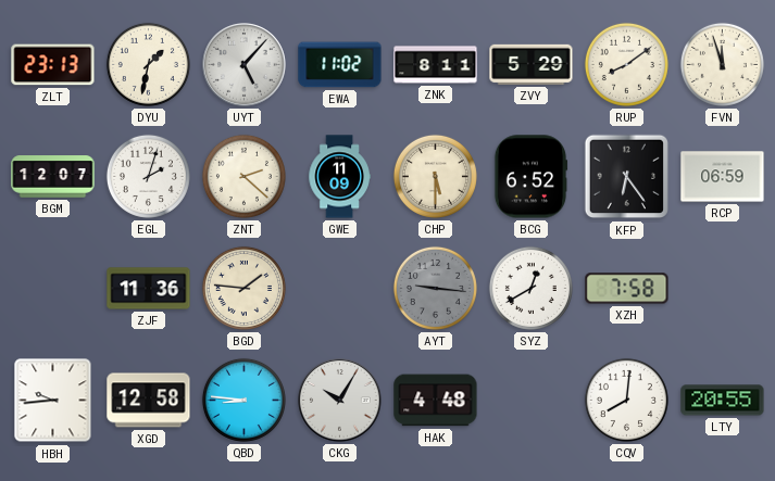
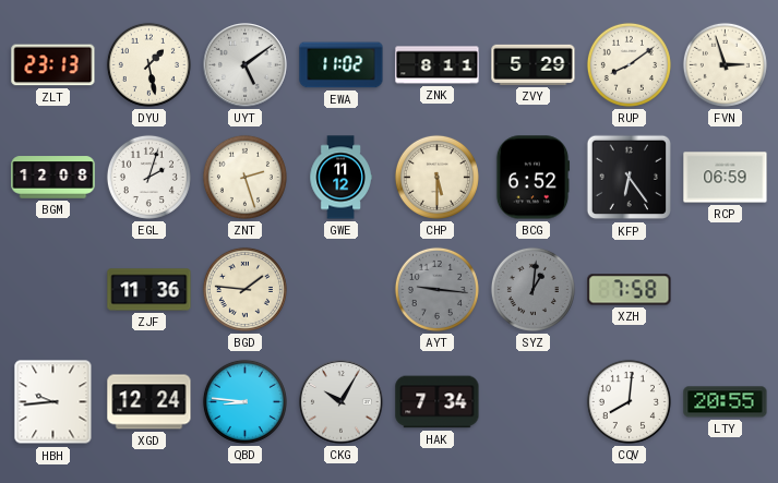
DYU: 1:32 -> 1:28
UYT: 5:07 -> 5:09
FVN: 11:57 -> 2:57
BGM: 12:07 -> 12:08
ZNT: 2:22 -> 2:27
GWE: 11:09 -> 11:12
SYZ: 12:40 -> 1:01
SYZ dial: white -> grey
XGD: 12:58 -> 12:24
HAK: 4:48 -> 7:34
